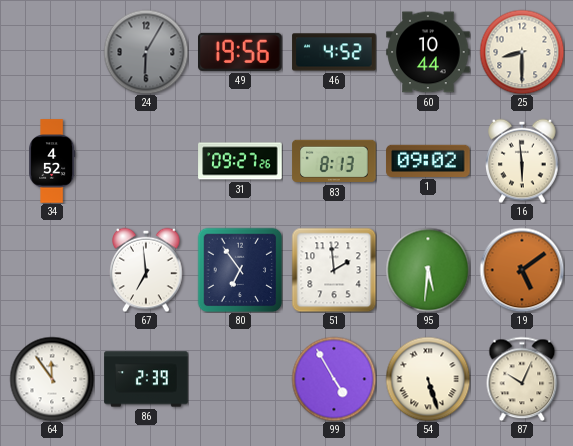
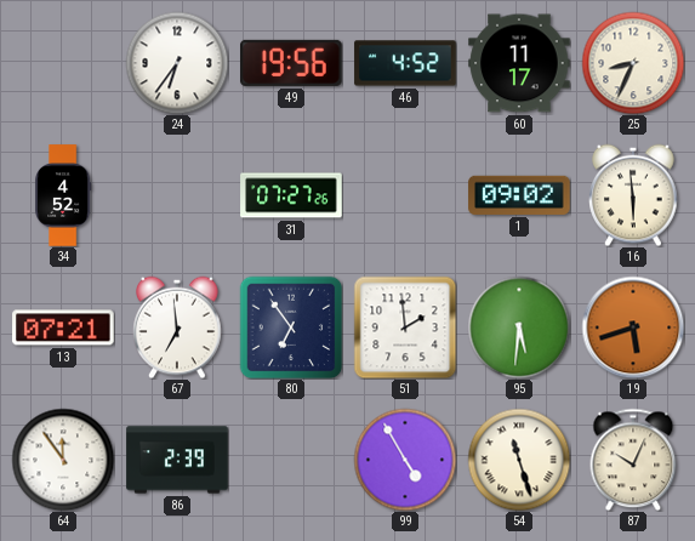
24: 6:05 -> 6:36
24 dial: grey -> white
60: 10:44 -> 11:17
25: 8:30 -> 8:34
31: 09:27 -> 07:27
83: 8:13 -> none
13: none -> 07:21
19: 5:09 -> 5:42
54: 5:27 -> 11:27
